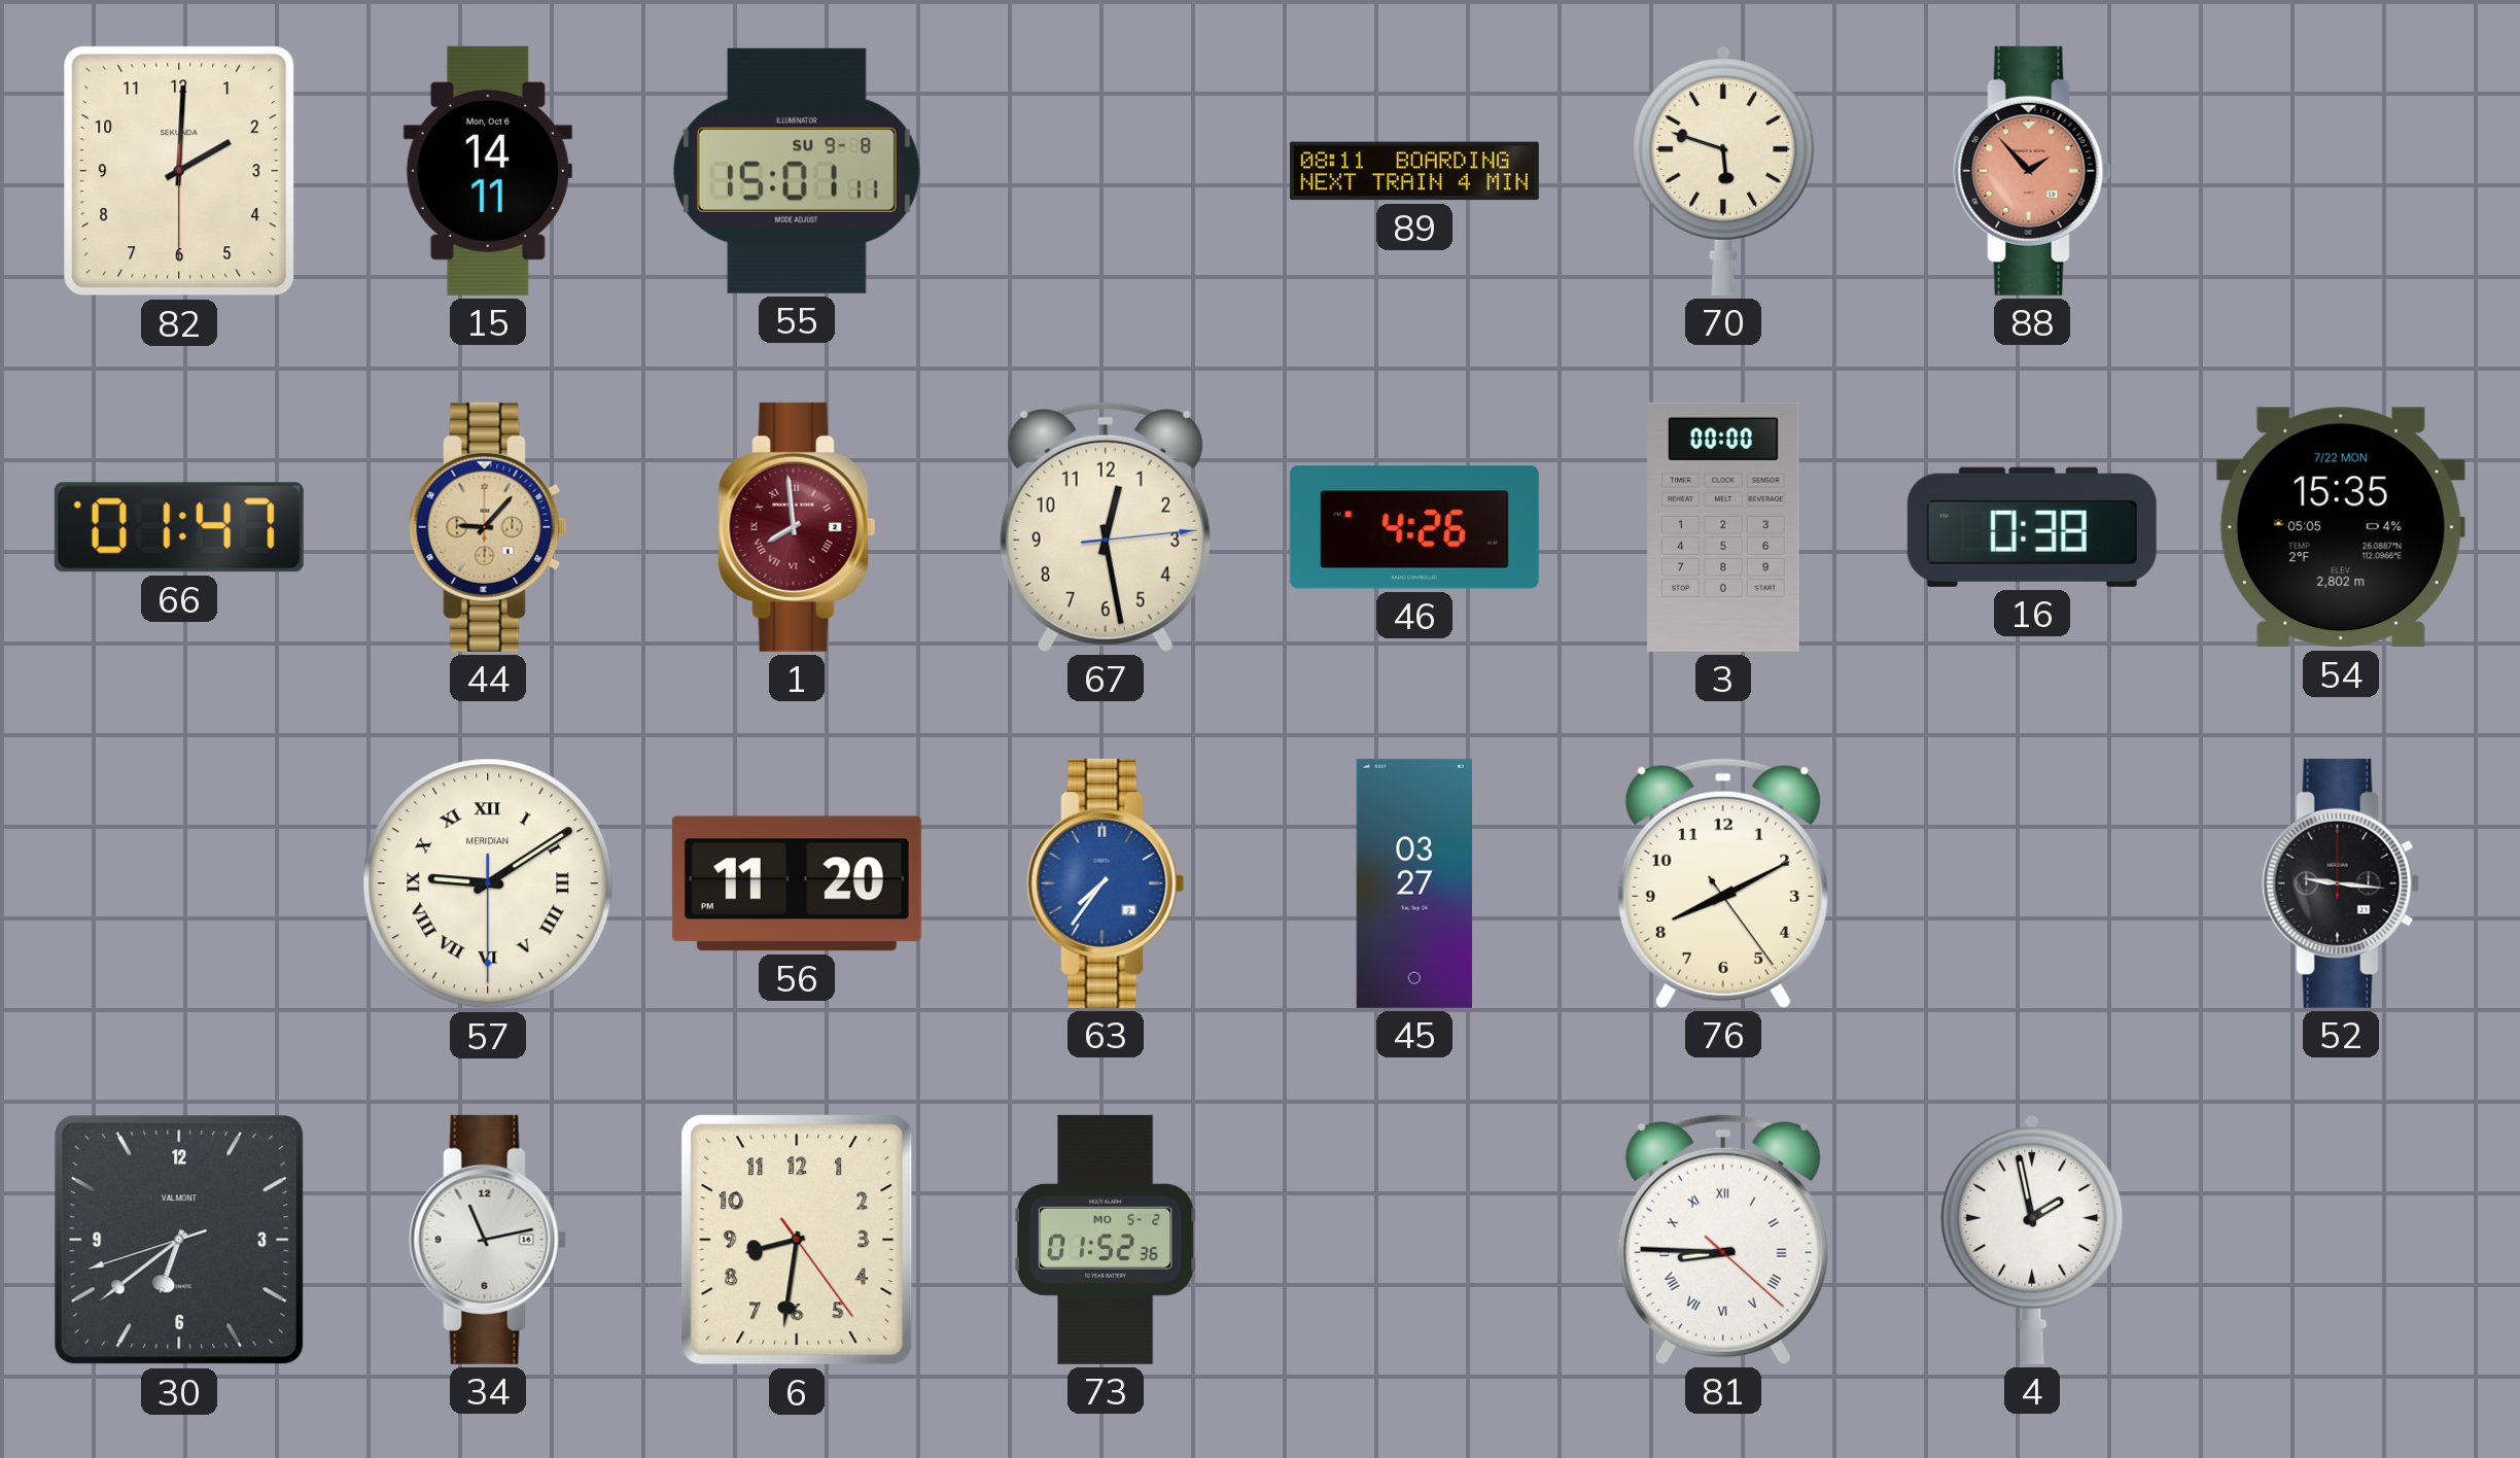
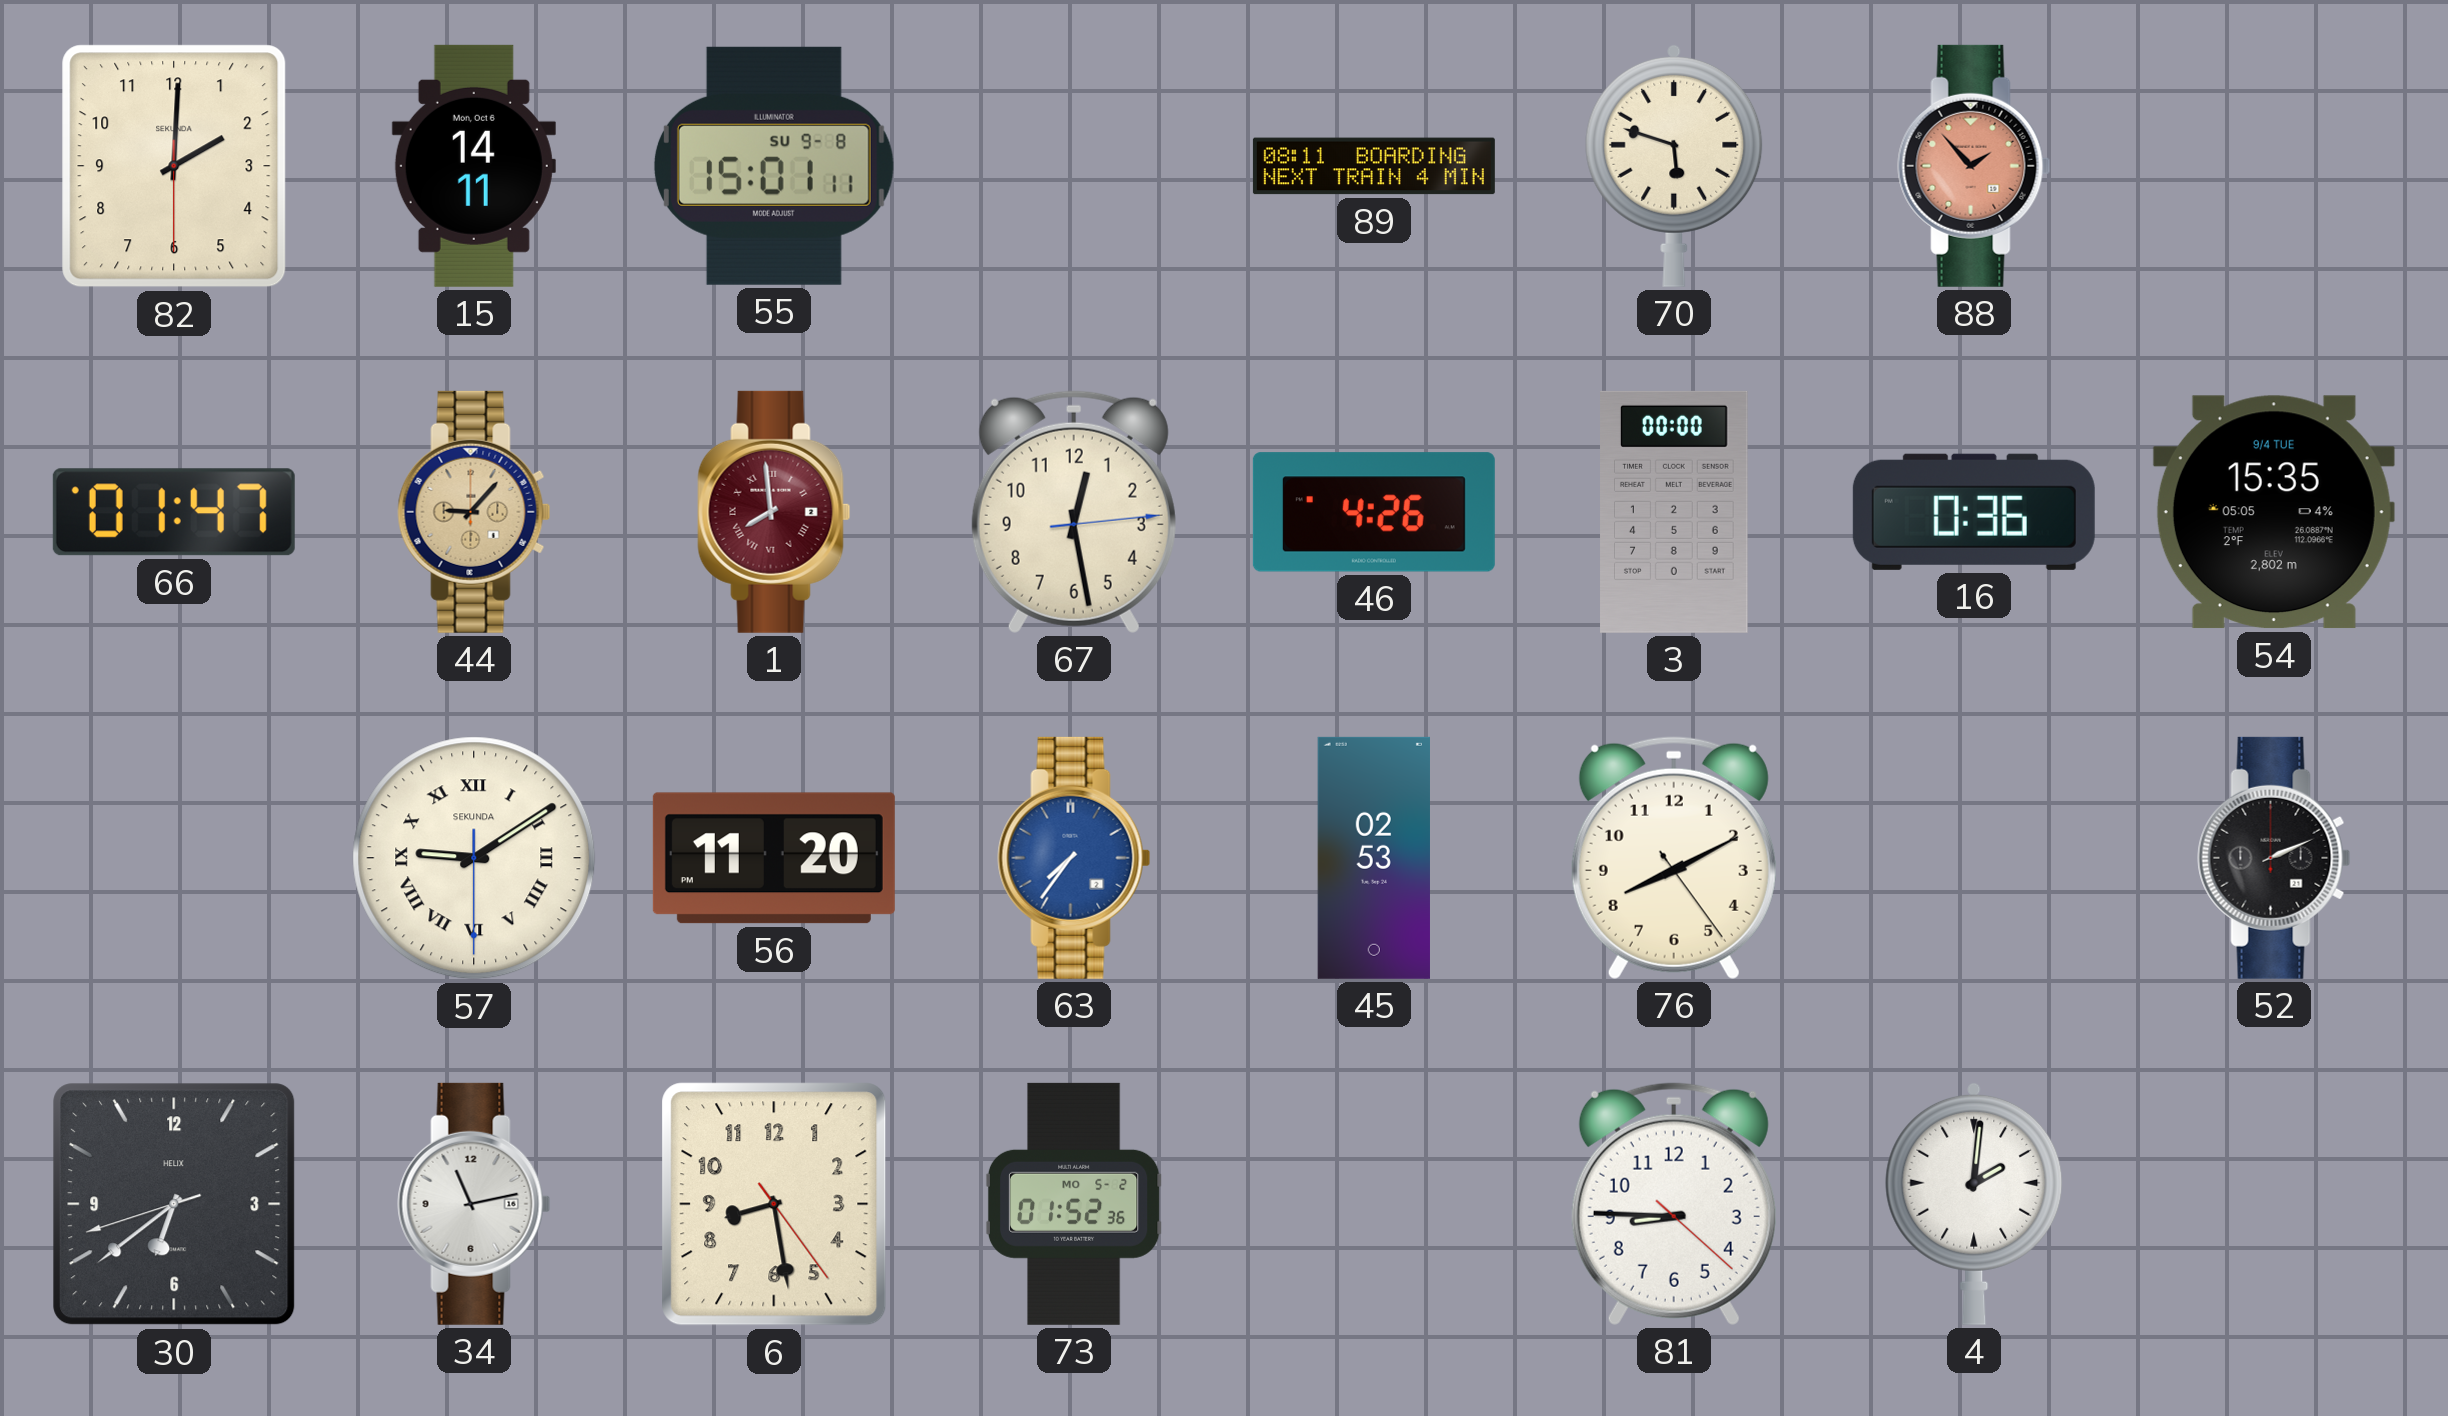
16: 0:38 -> 0:36
54 date: 7/22 MON -> 9/4 TUE
57 brand: MERIDIAN -> SEKUNDA
45: 03:27 -> 02:53
52: 9:16 -> 2:11
30 brand: VALMONT -> HELIX
6: 8:31 -> 8:28
81 numerals: Roman -> Arabic
4: 1:58 -> 2:01
